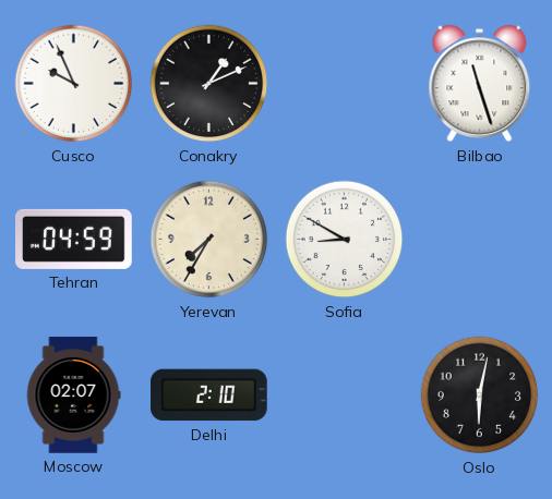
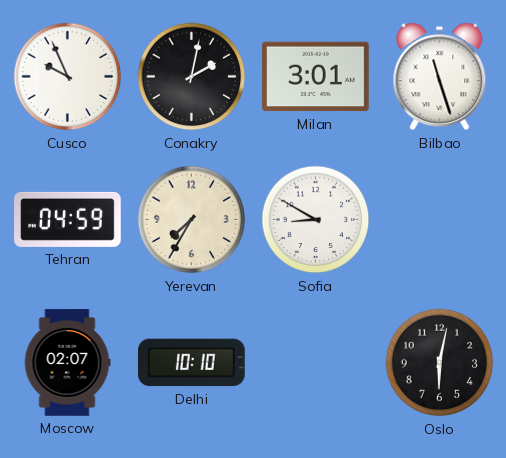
Conakry: 1:11 -> 2:02
Milan: none -> 3:01
Delhi: 2:10 -> 10:10
